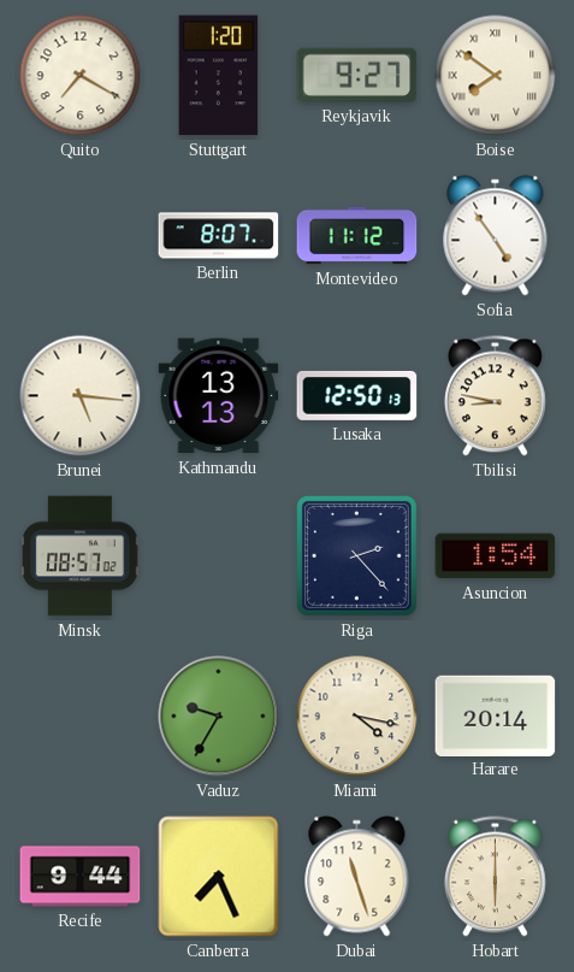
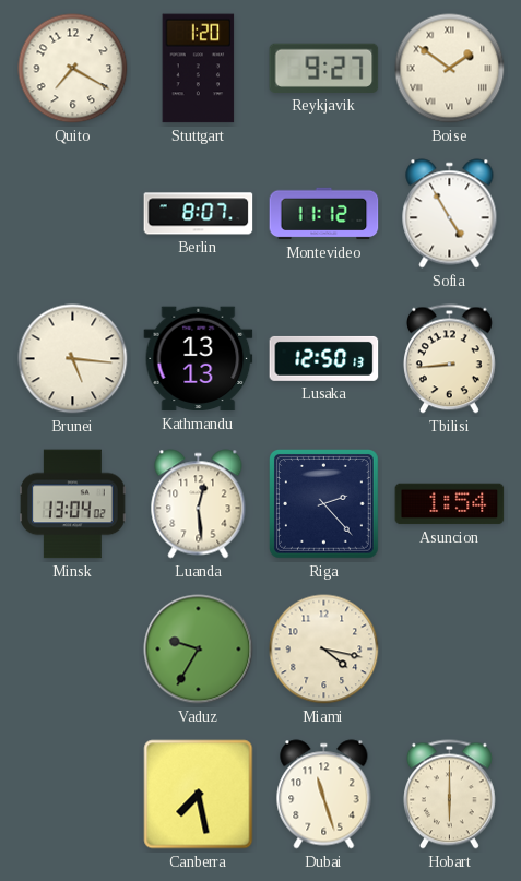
Boise: 7:51 -> 1:51
Sofia: 4:54 -> 4:55
Tbilisi: 8:47 -> 8:44
Minsk: 08:57 -> 13:04
Luanda: none -> 12:29
Harare: 20:14 -> none
Recife: 9:44 -> none
Canberra: 7:26 -> 7:28
